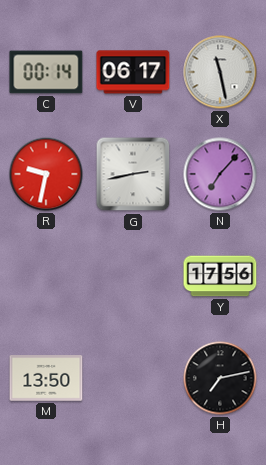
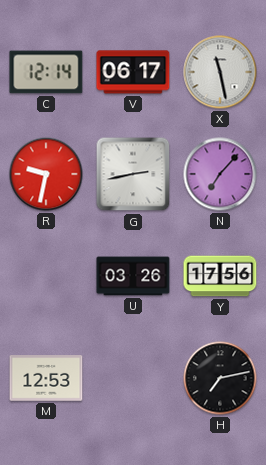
C: 00:14 -> 12:14
U: none -> 03:26
M: 13:50 -> 12:53
